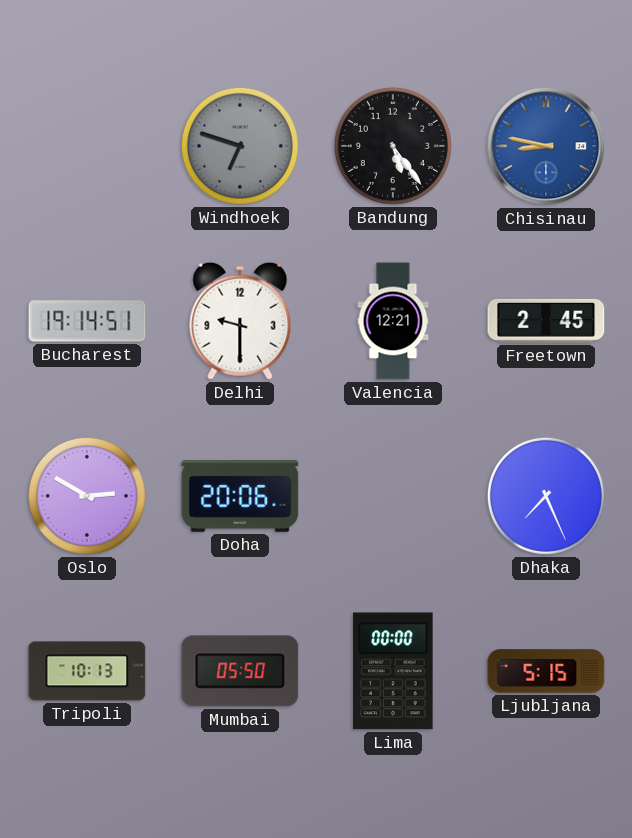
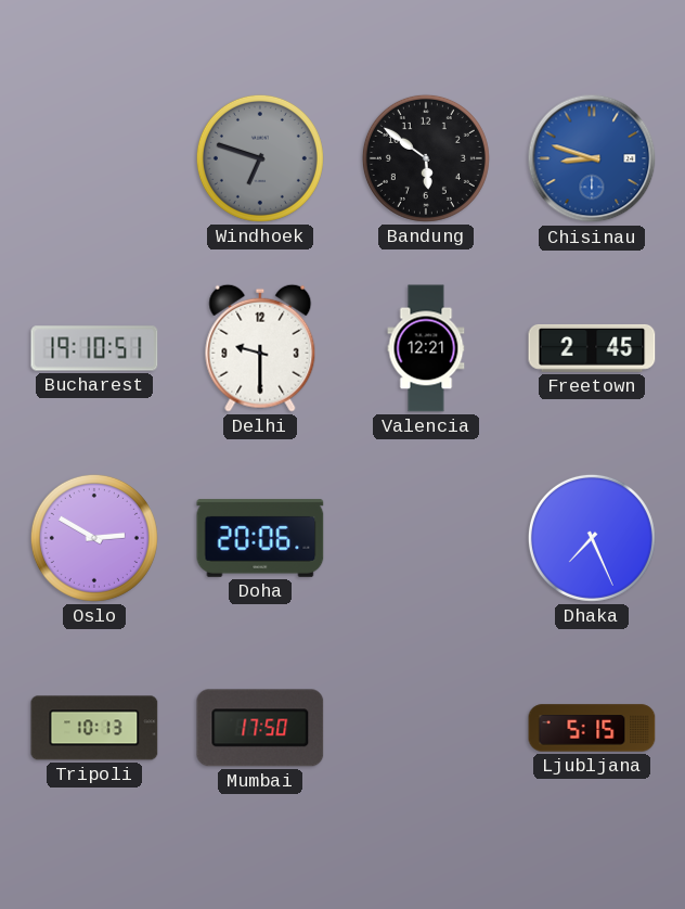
Bandung: 5:24 -> 5:51
Chisinau: 8:47 -> 8:48
Bucharest: 19:14 -> 19:10
Mumbai: 05:50 -> 17:50
Lima: 00:00 -> none
